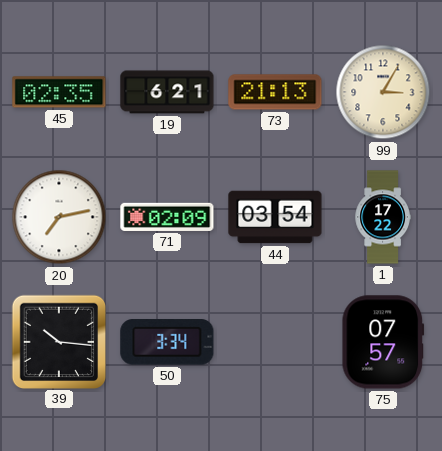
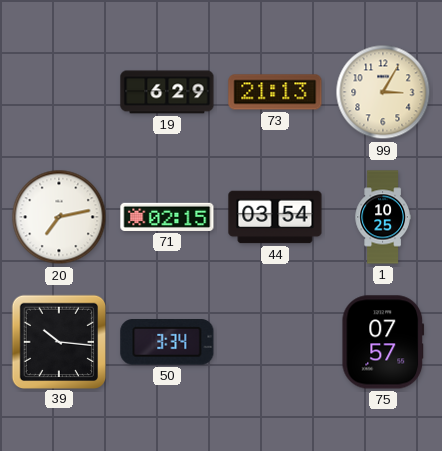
45: 02:35 -> none
19: 6:21 -> 6:29
71: 02:09 -> 02:15
1: 17:22 -> 10:25
